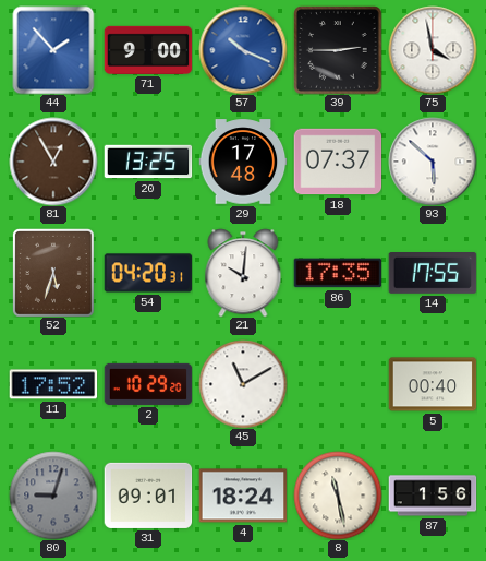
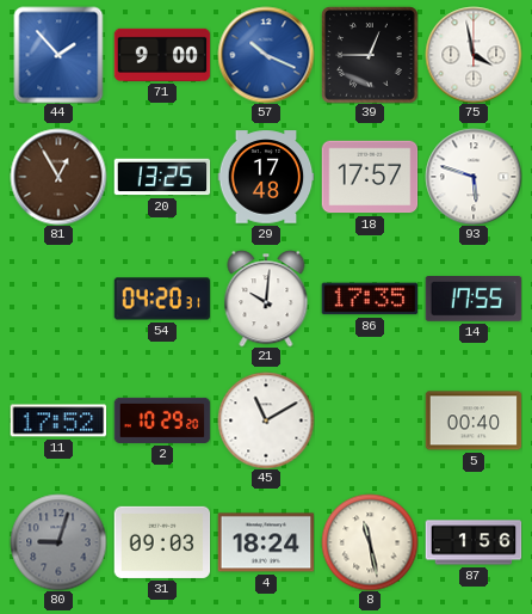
39: 2:45 -> 12:45
18: 07:37 -> 17:57
93: 5:52 -> 5:48
52: 5:33 -> none
31: 09:01 -> 09:03
